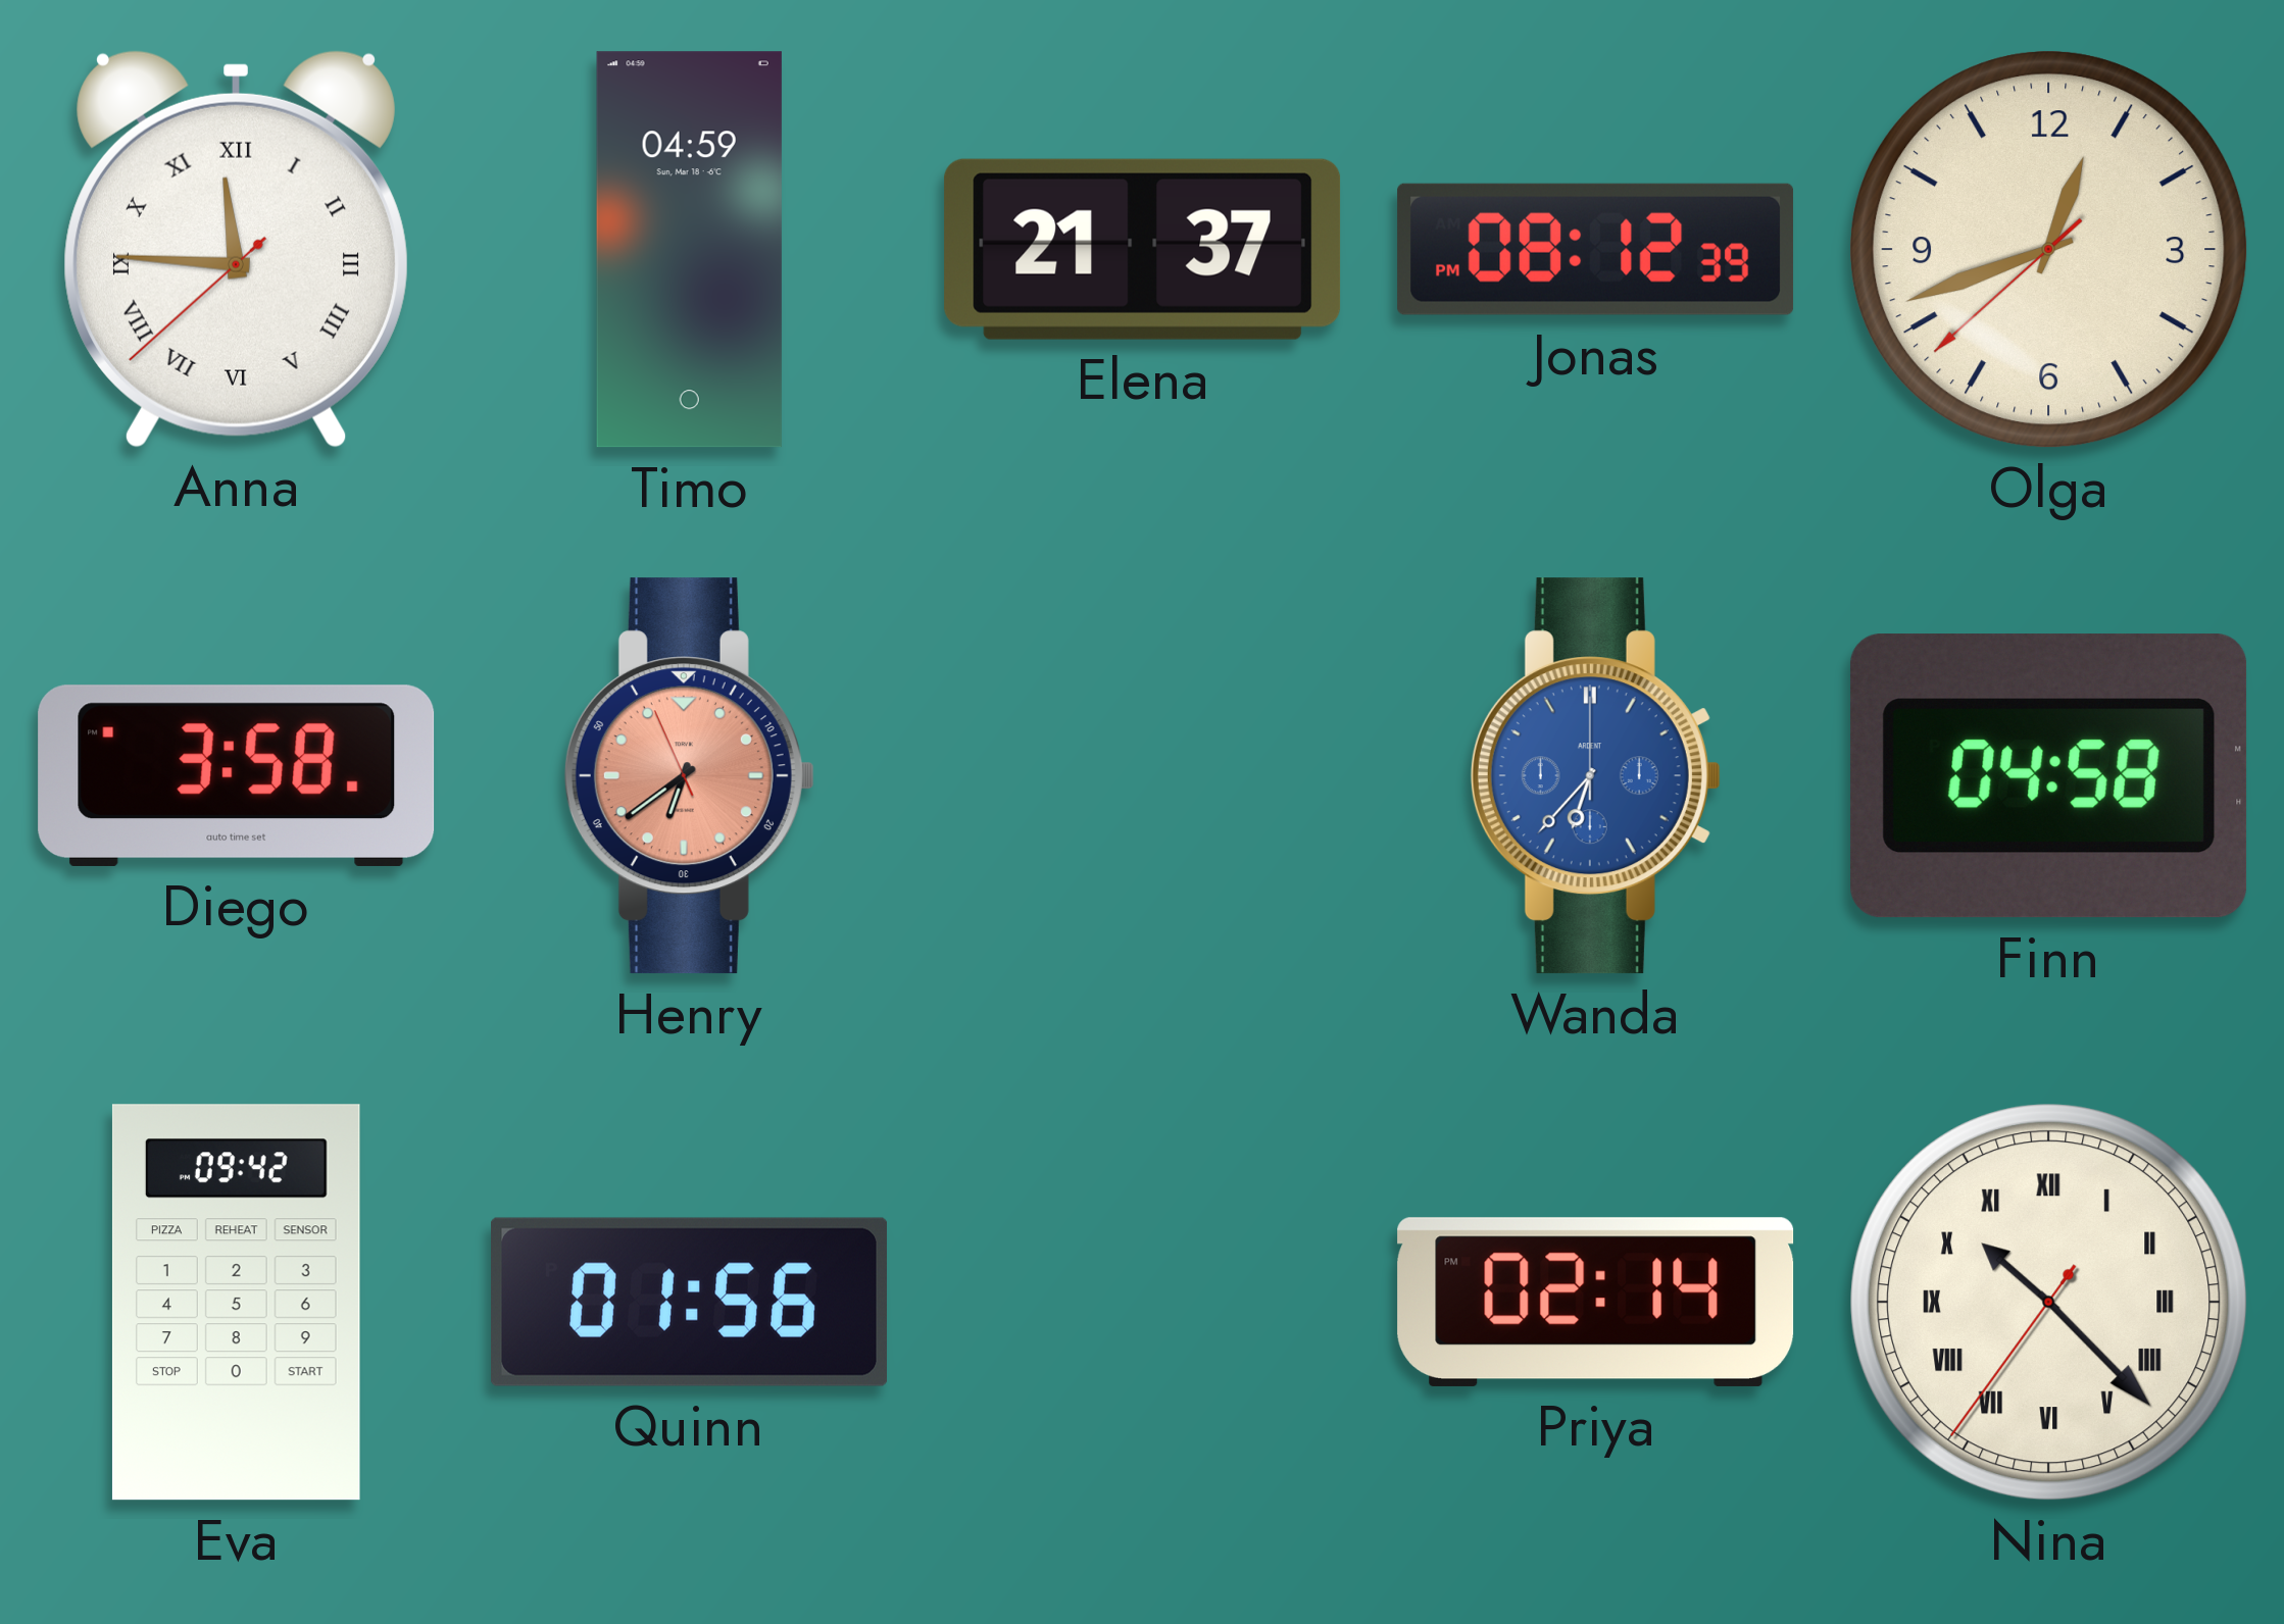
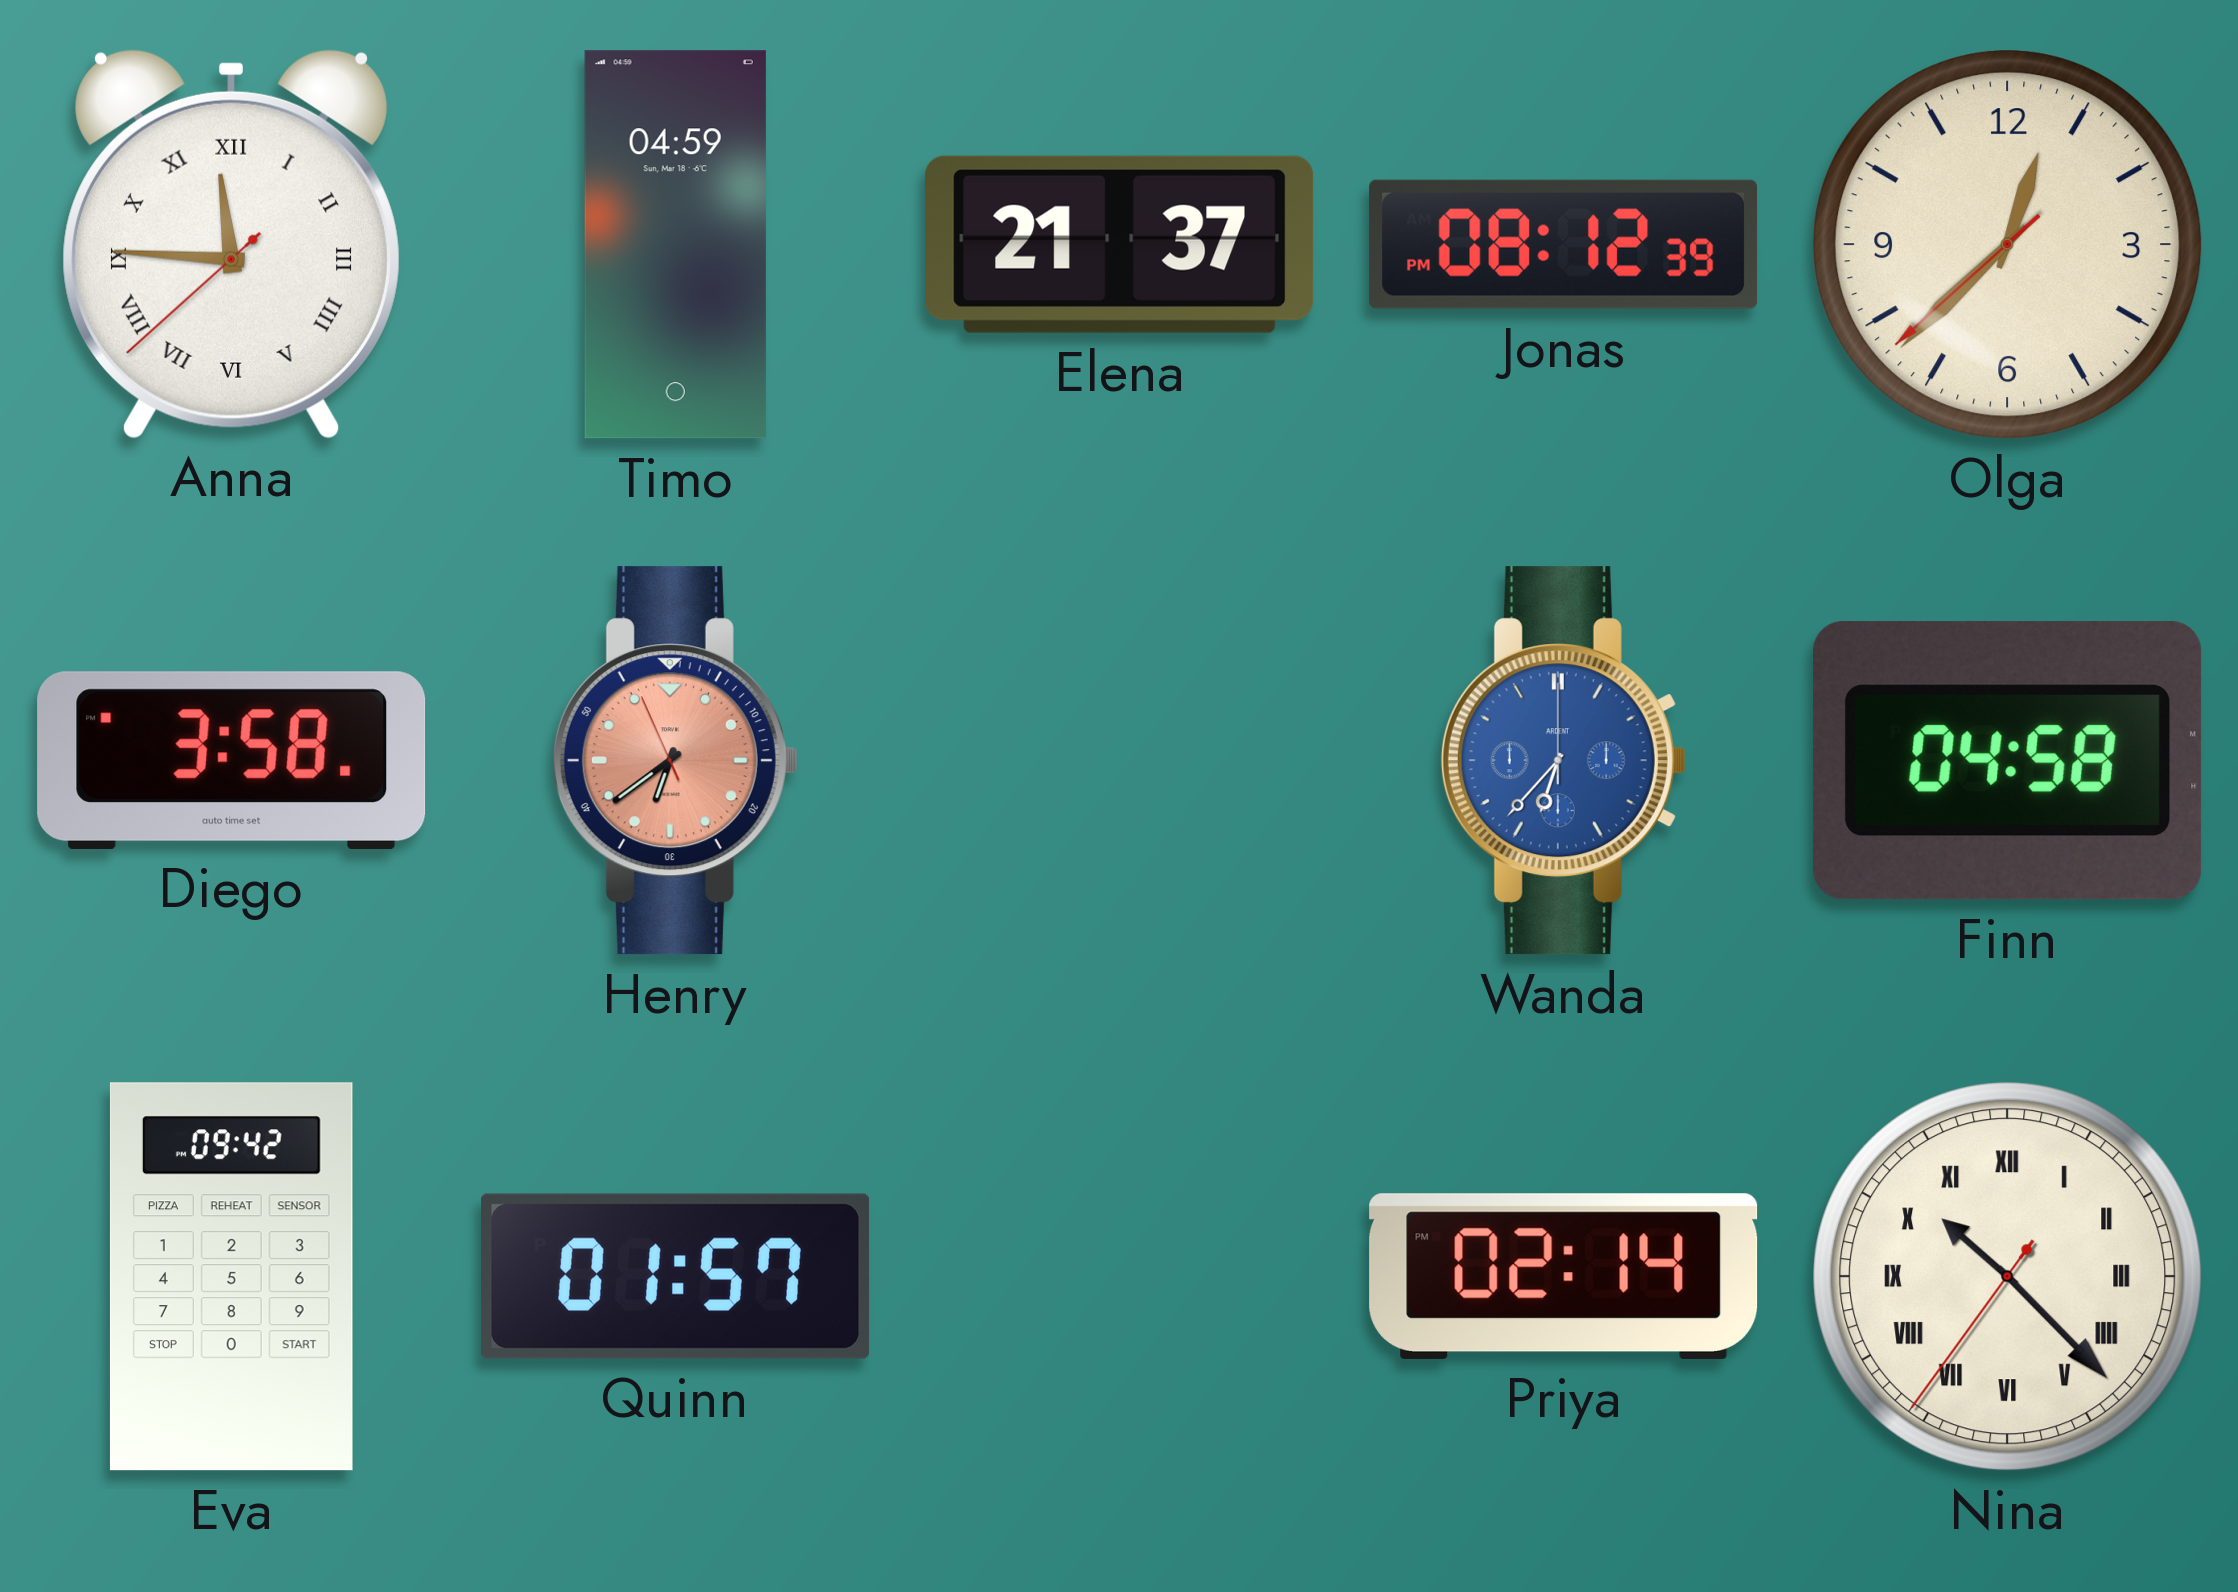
Olga: 12:41 -> 12:37
Quinn: 01:56 -> 01:57
